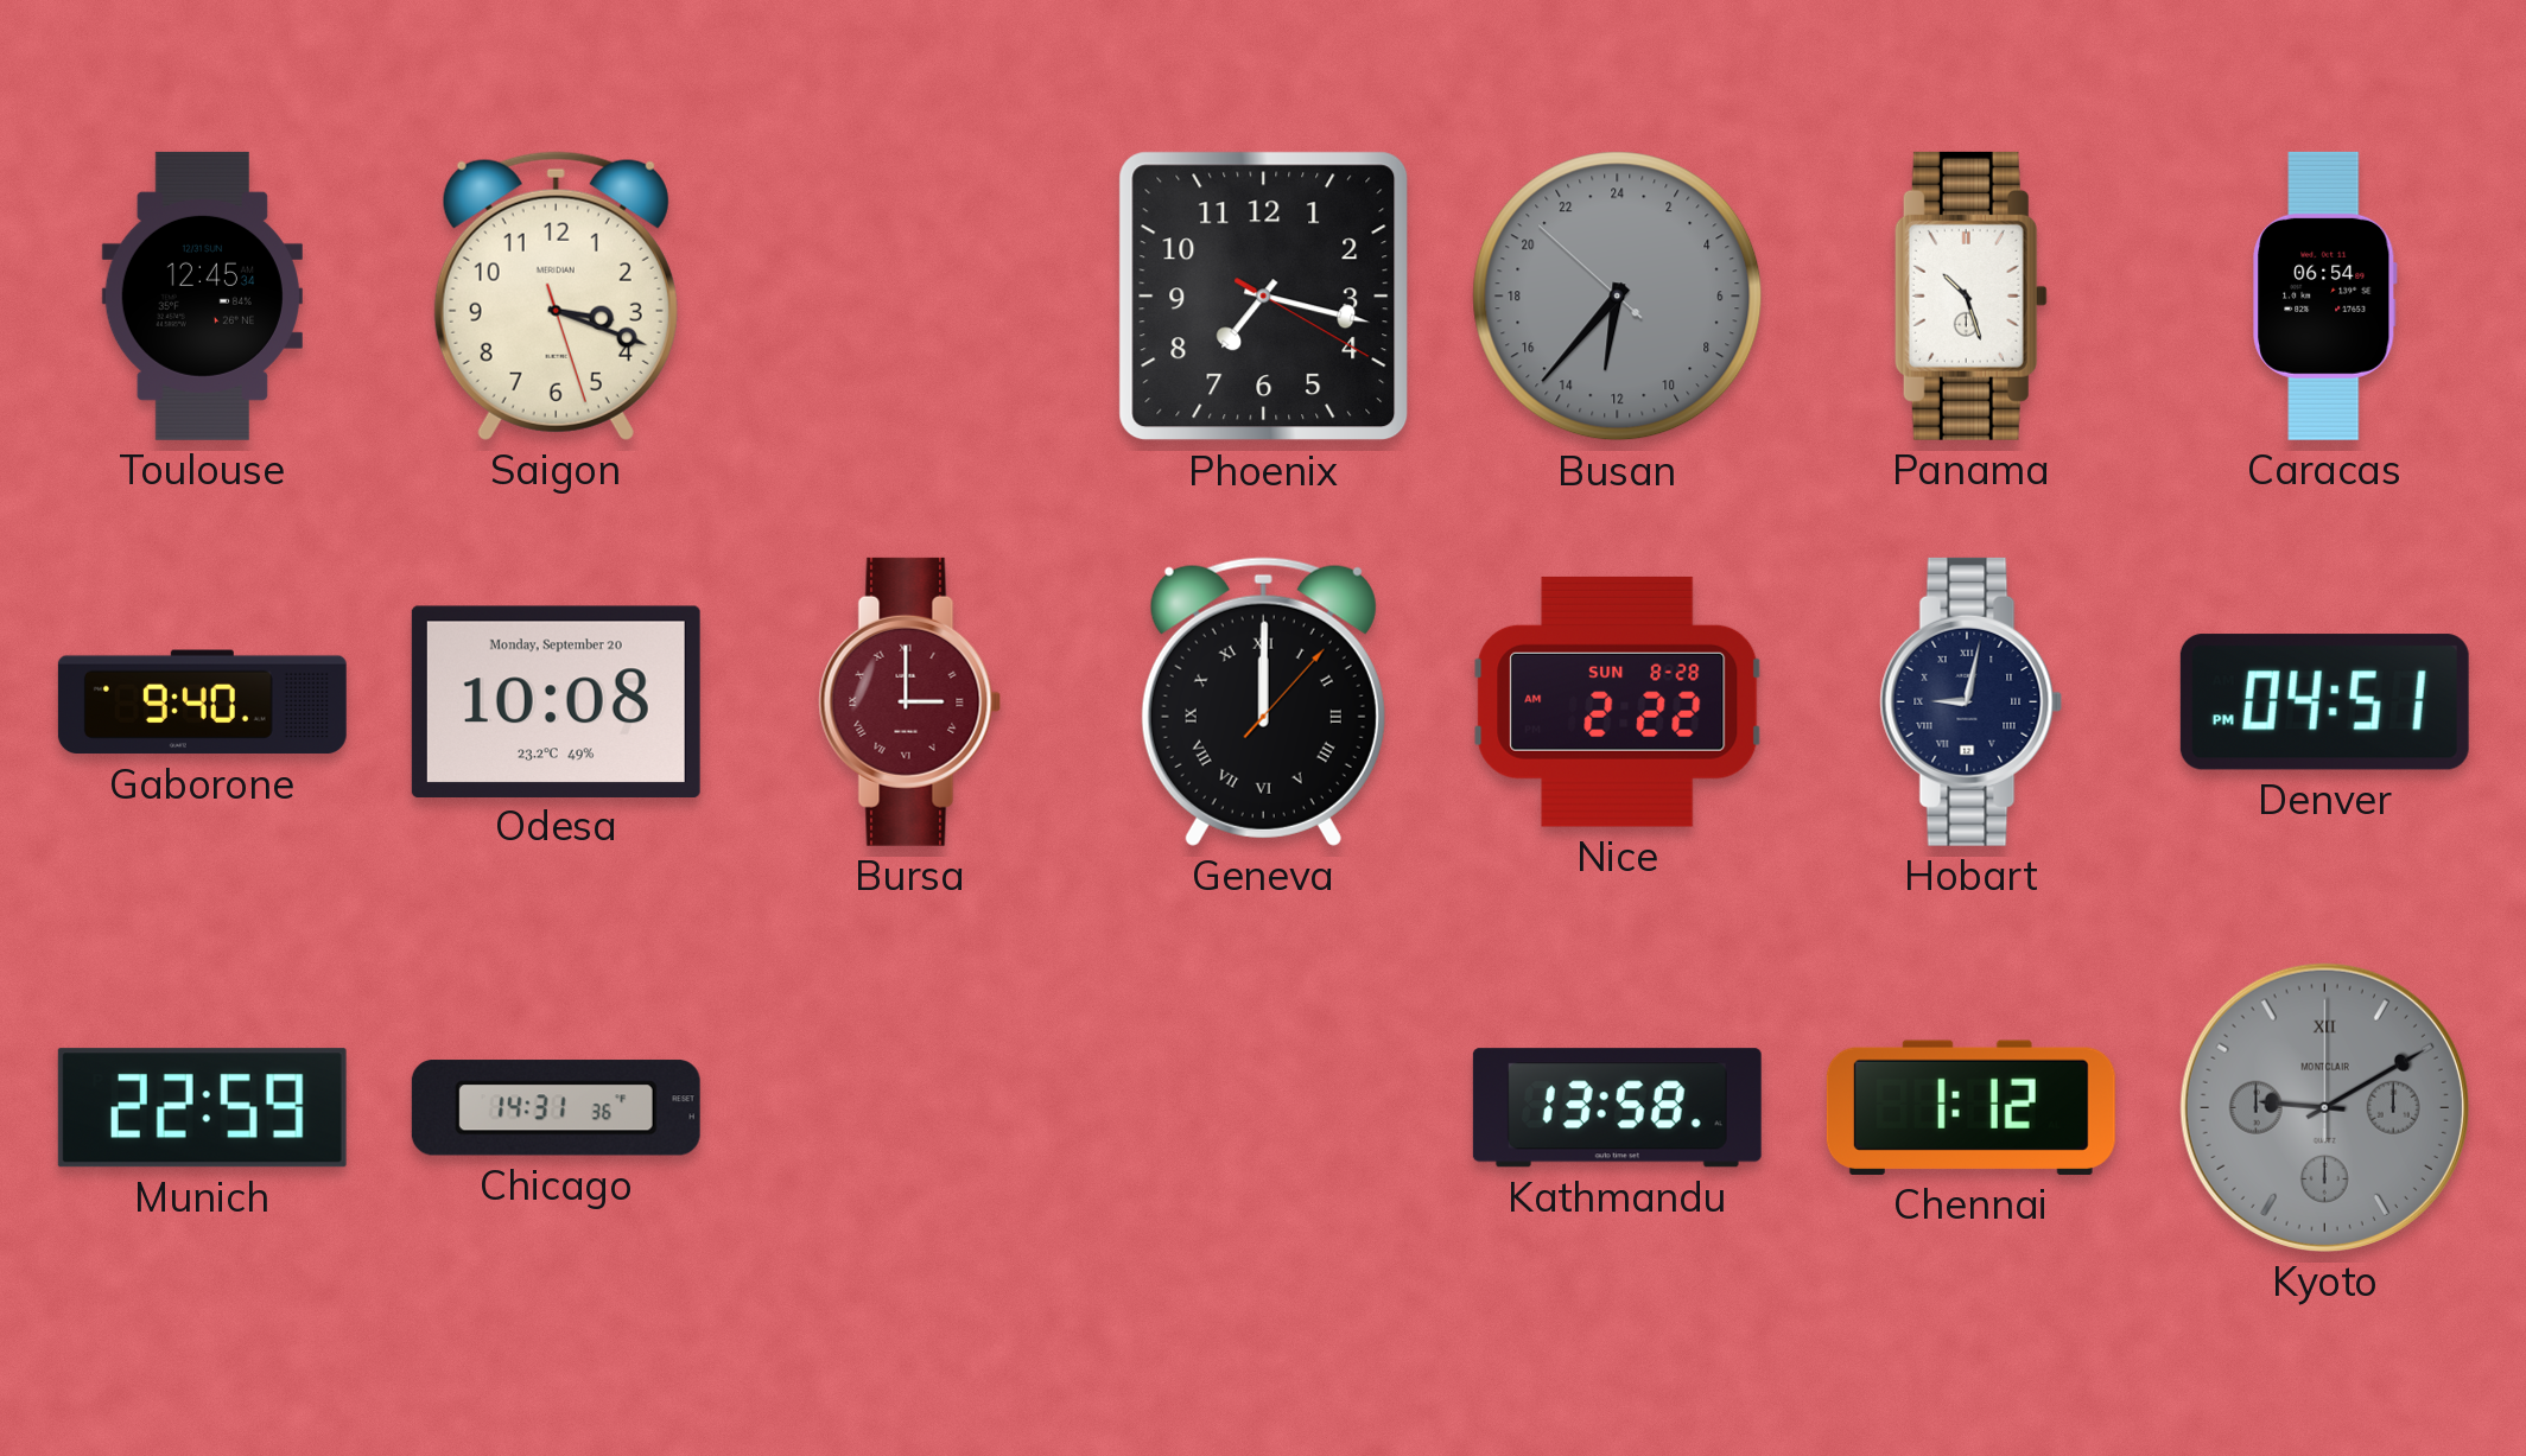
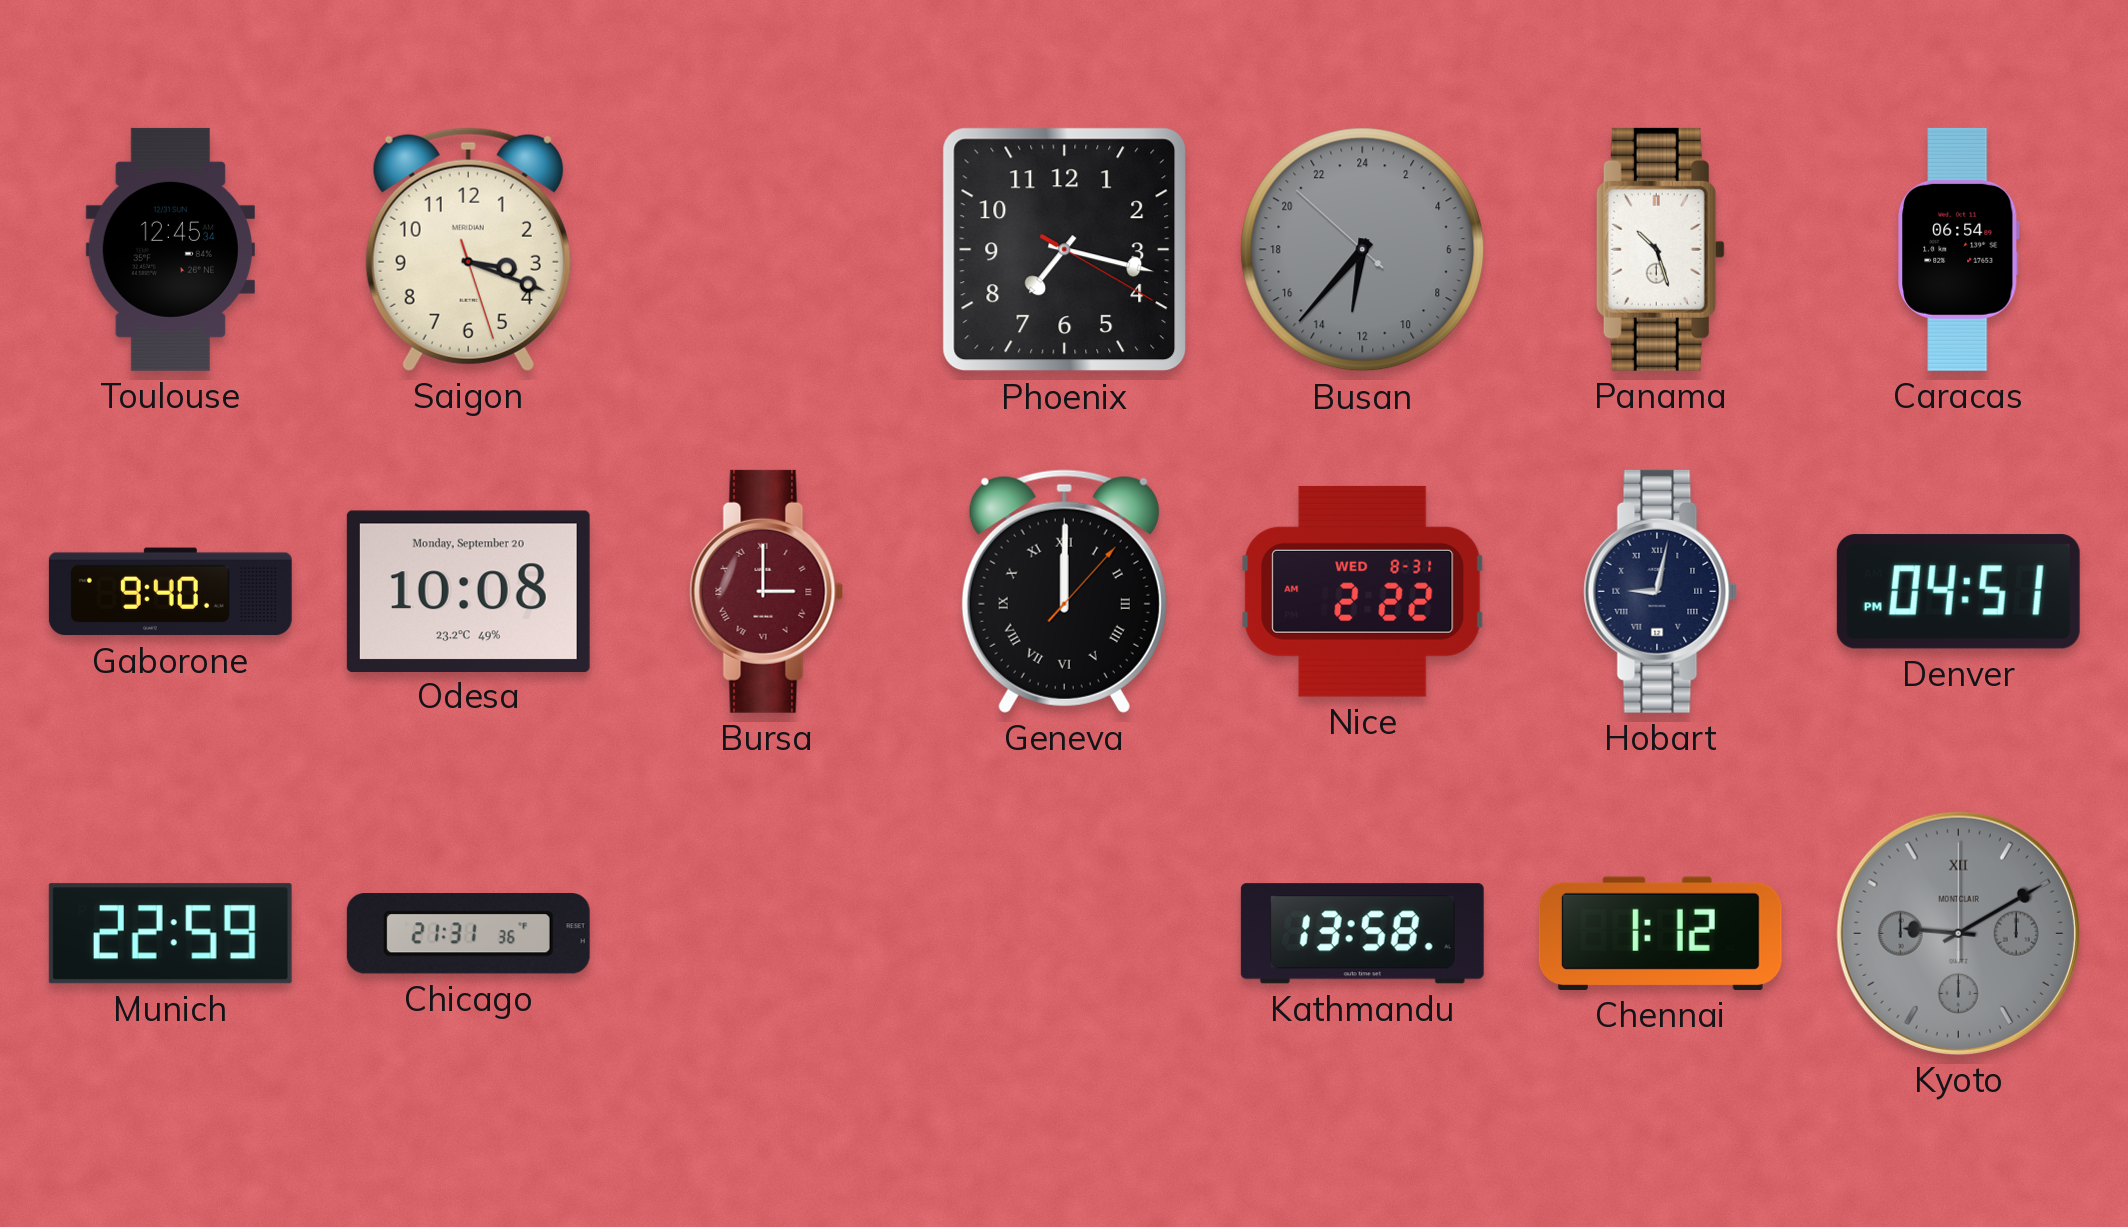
Nice date: SUN 8-28 -> WED 8-31
Chicago: 14:31 -> 21:31
